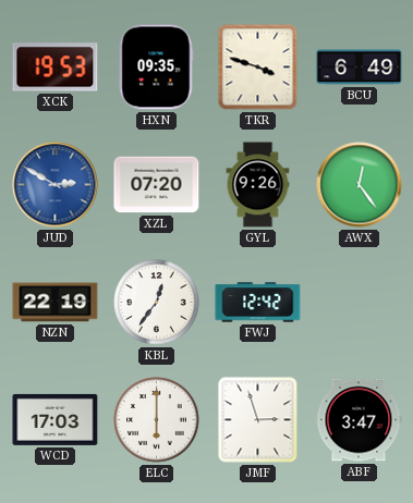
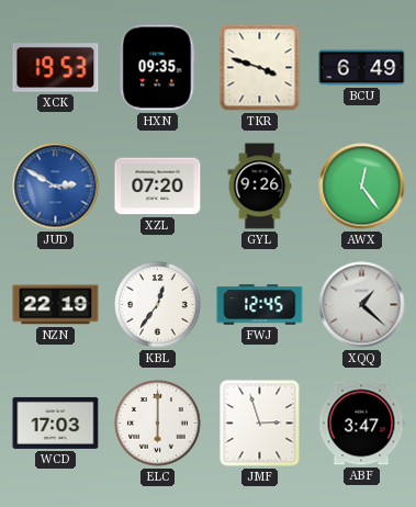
FWJ: 12:42 -> 12:45
XQQ: none -> 1:22
